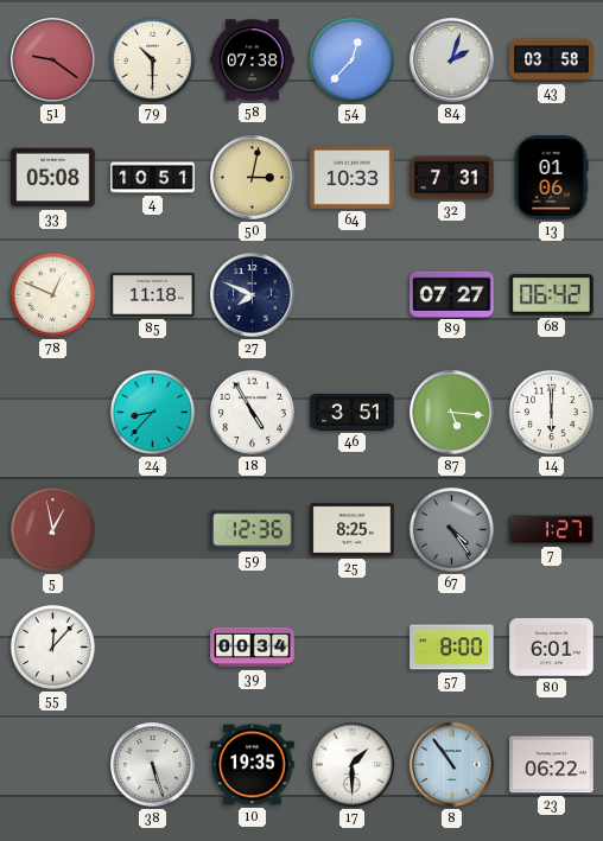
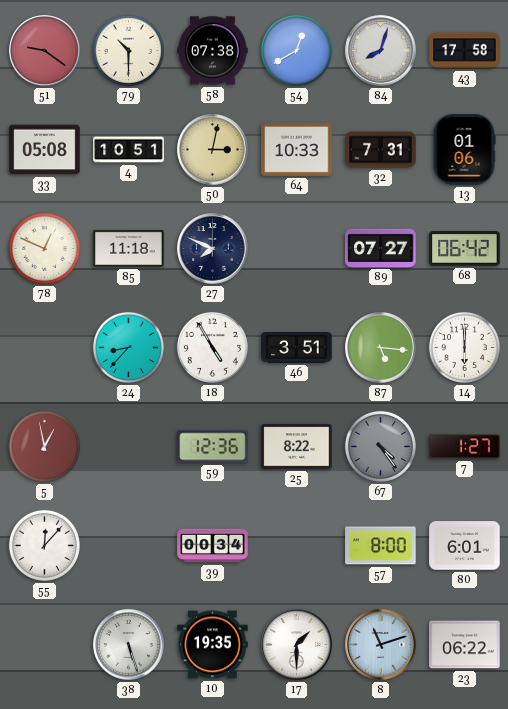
54: 12:37 -> 12:40
84: 2:03 -> 8:03
43: 03:58 -> 17:58
25: 8:25 -> 8:22
8: 10:54 -> 11:12
